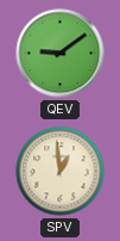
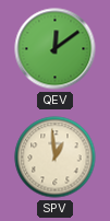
QEV: 9:09 -> 12:09
